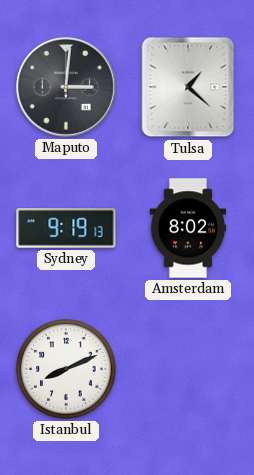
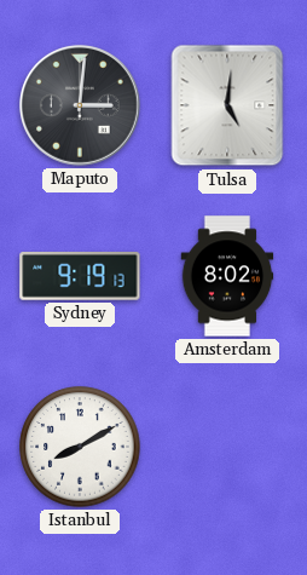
Tulsa: 1:22 -> 5:01
Istanbul: 8:11 -> 8:10
